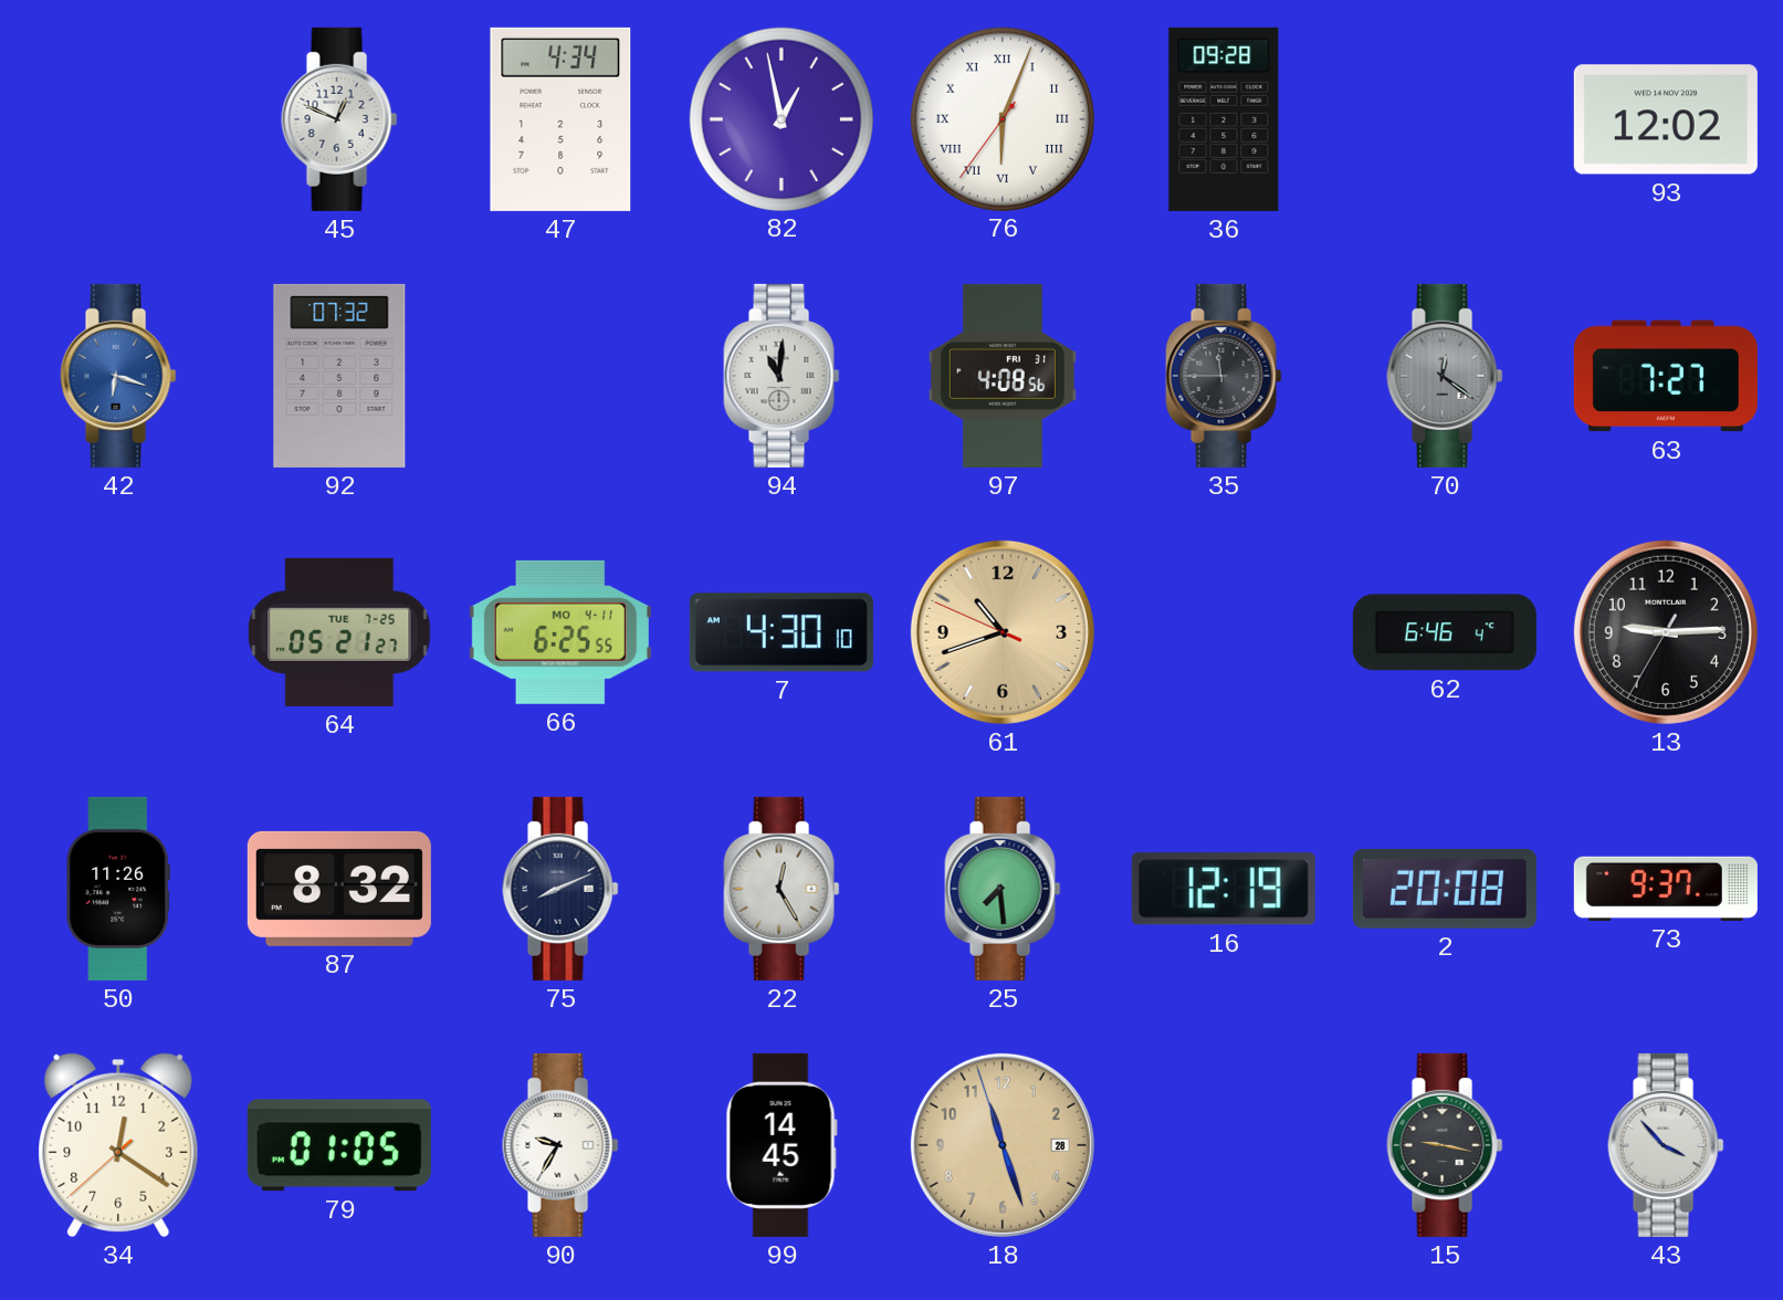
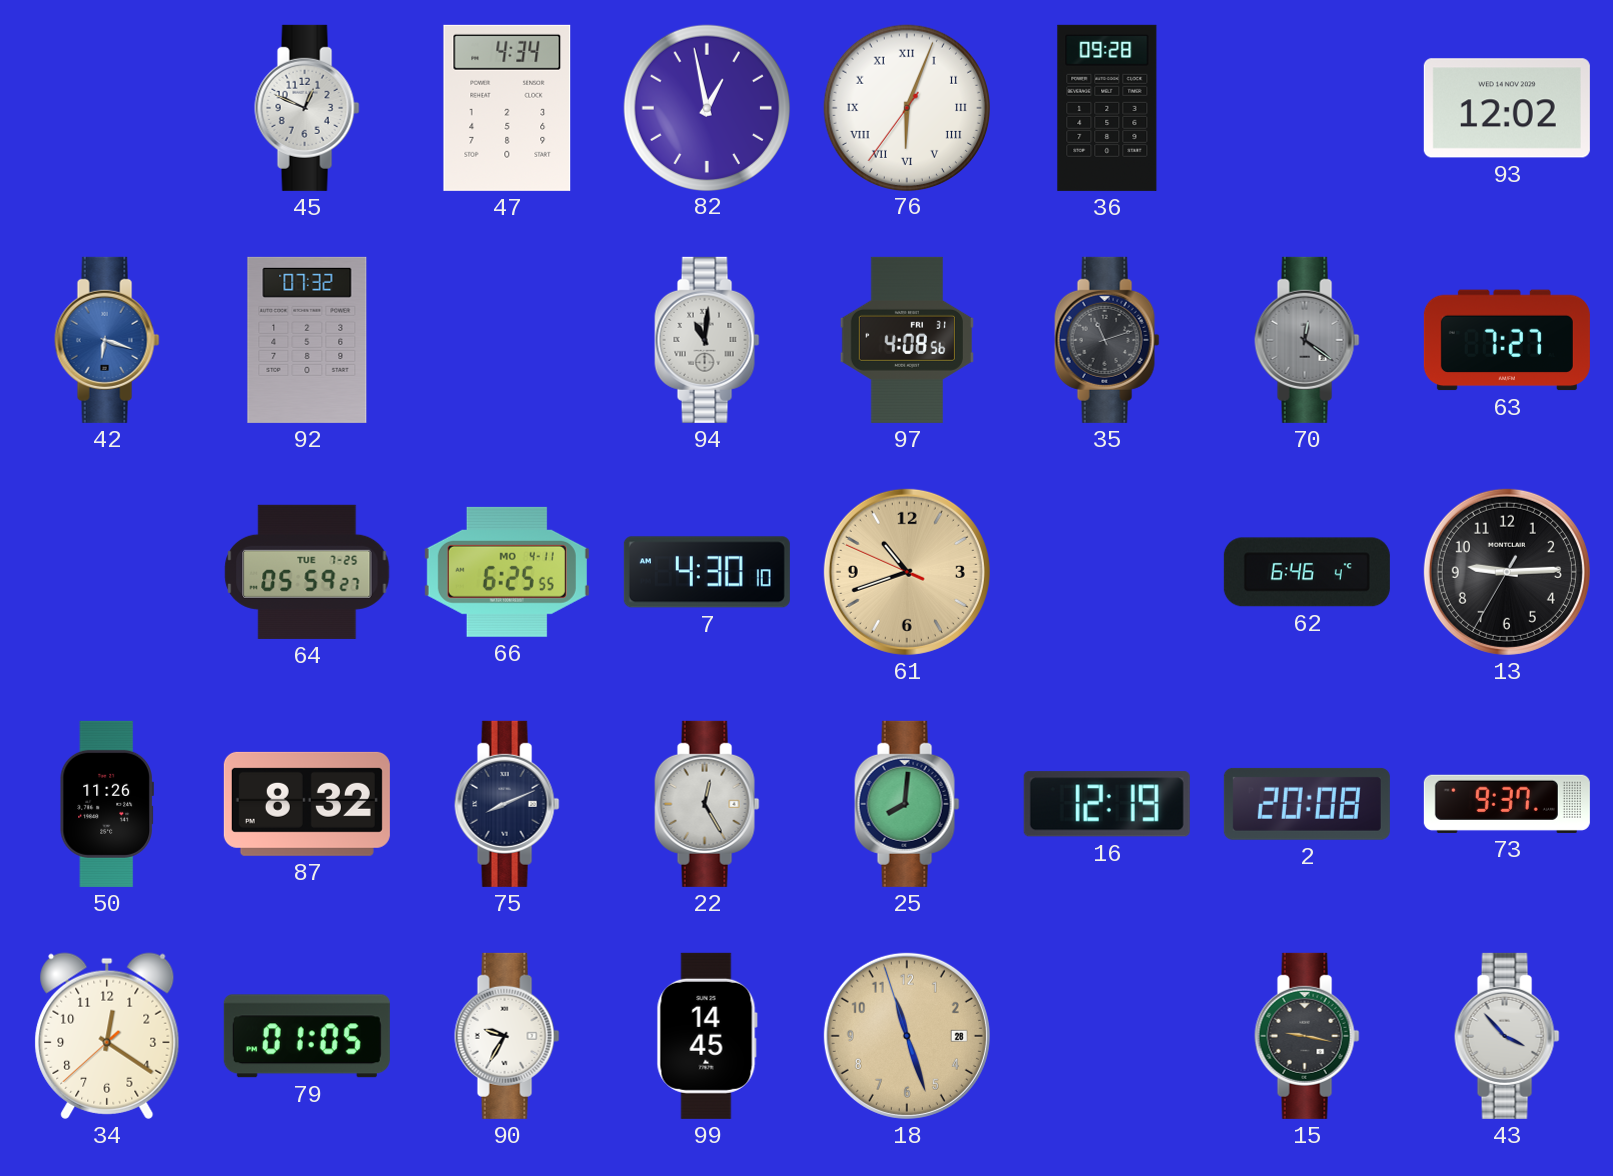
35: 11:45 -> 11:12
64: 05:21 -> 05:59
25: 7:29 -> 8:01
